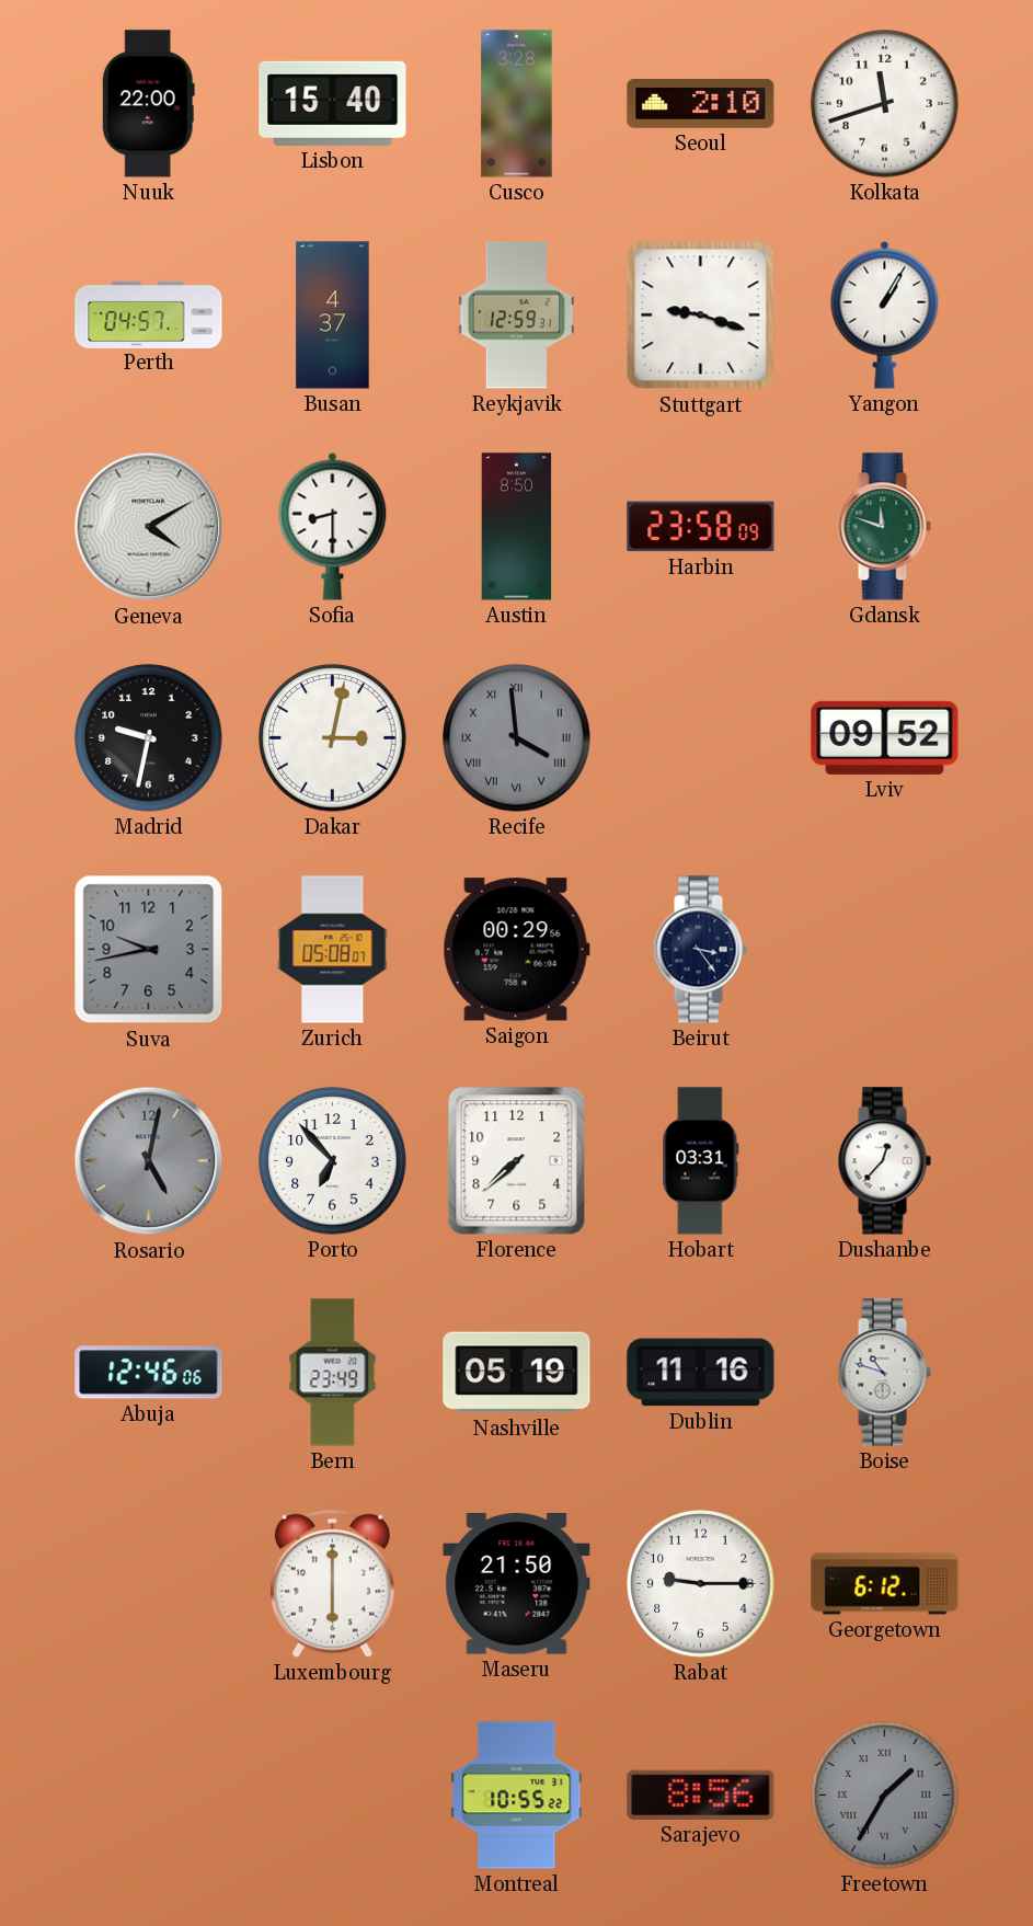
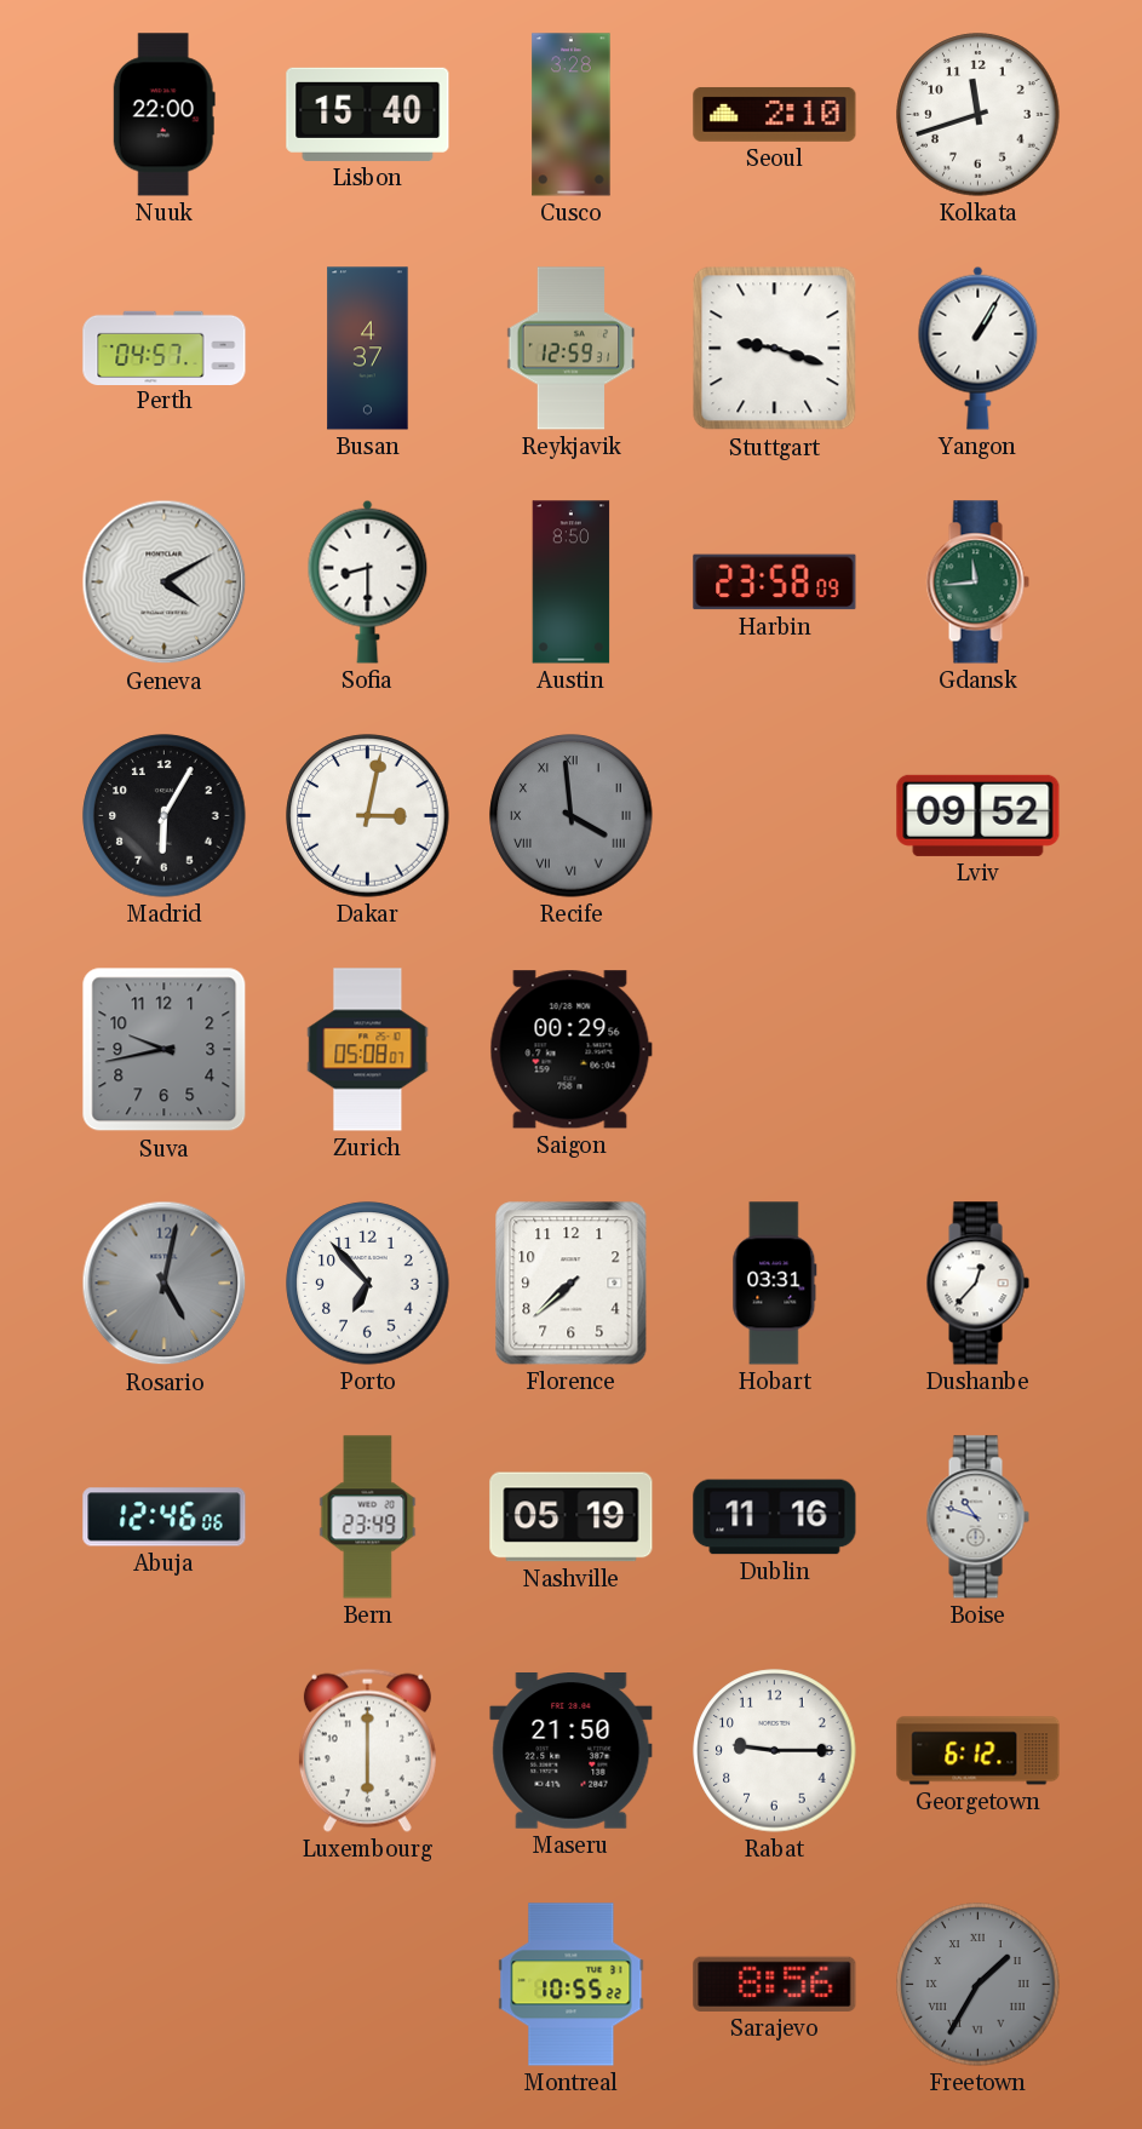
Gdansk: 11:48 -> 11:44
Madrid: 9:32 -> 6:05
Beirut: 3:24 -> none
